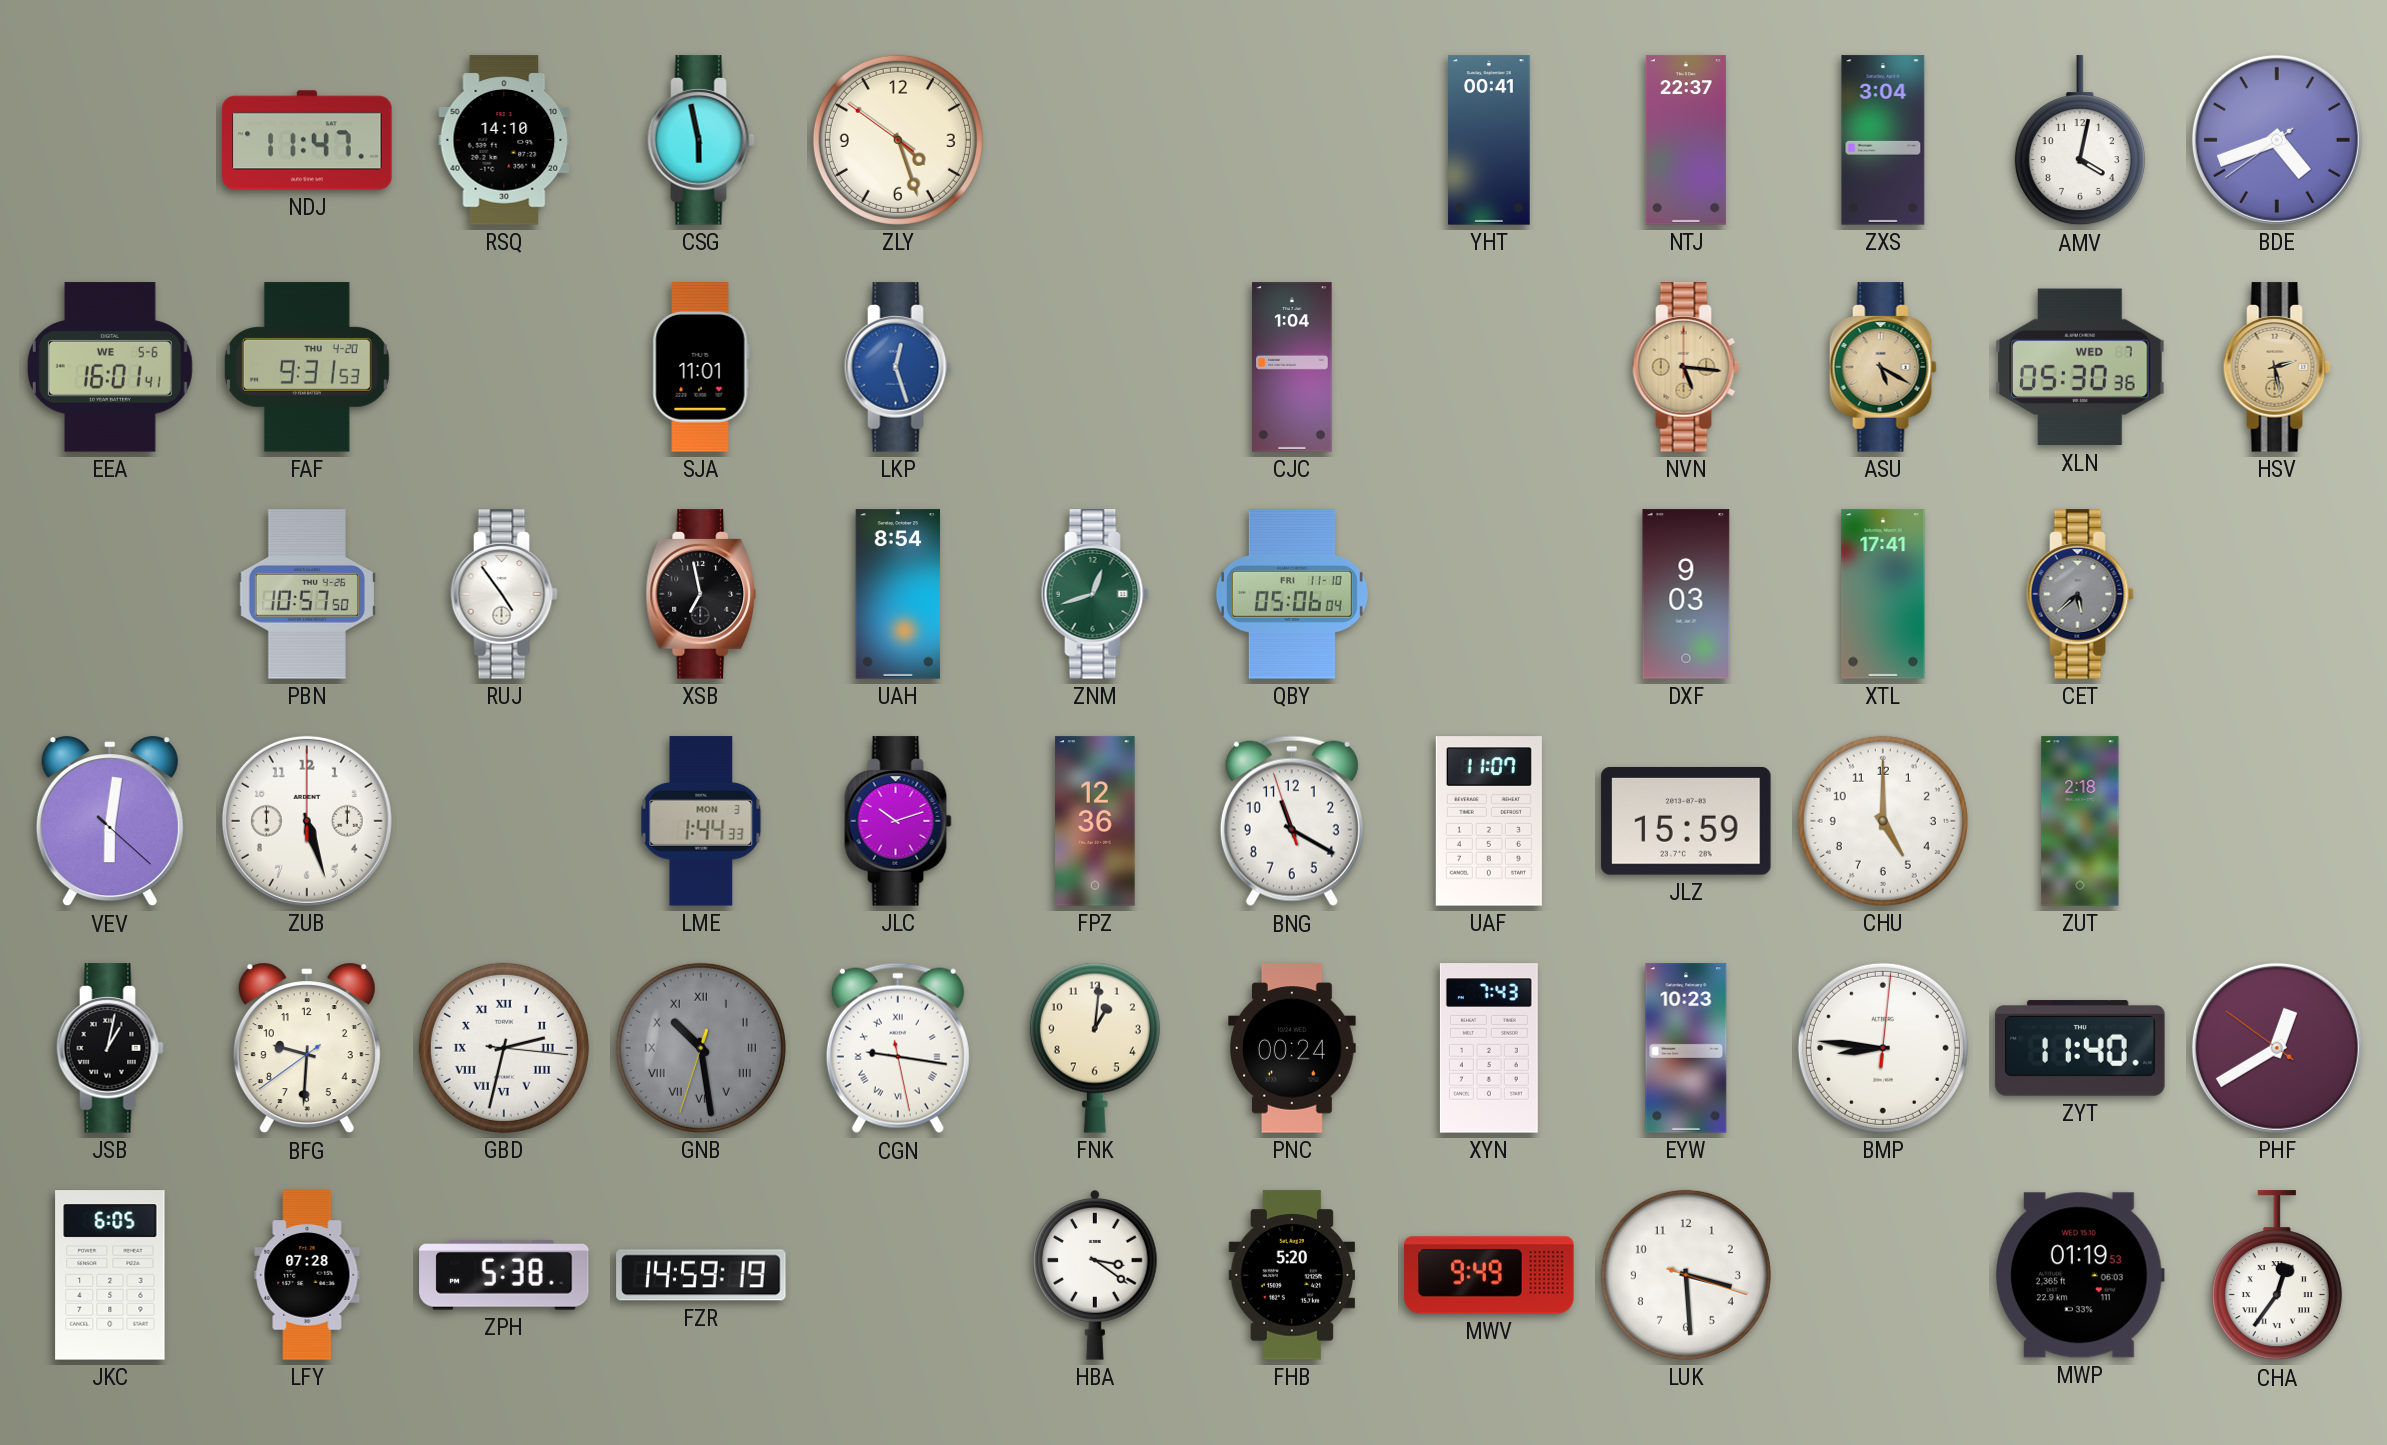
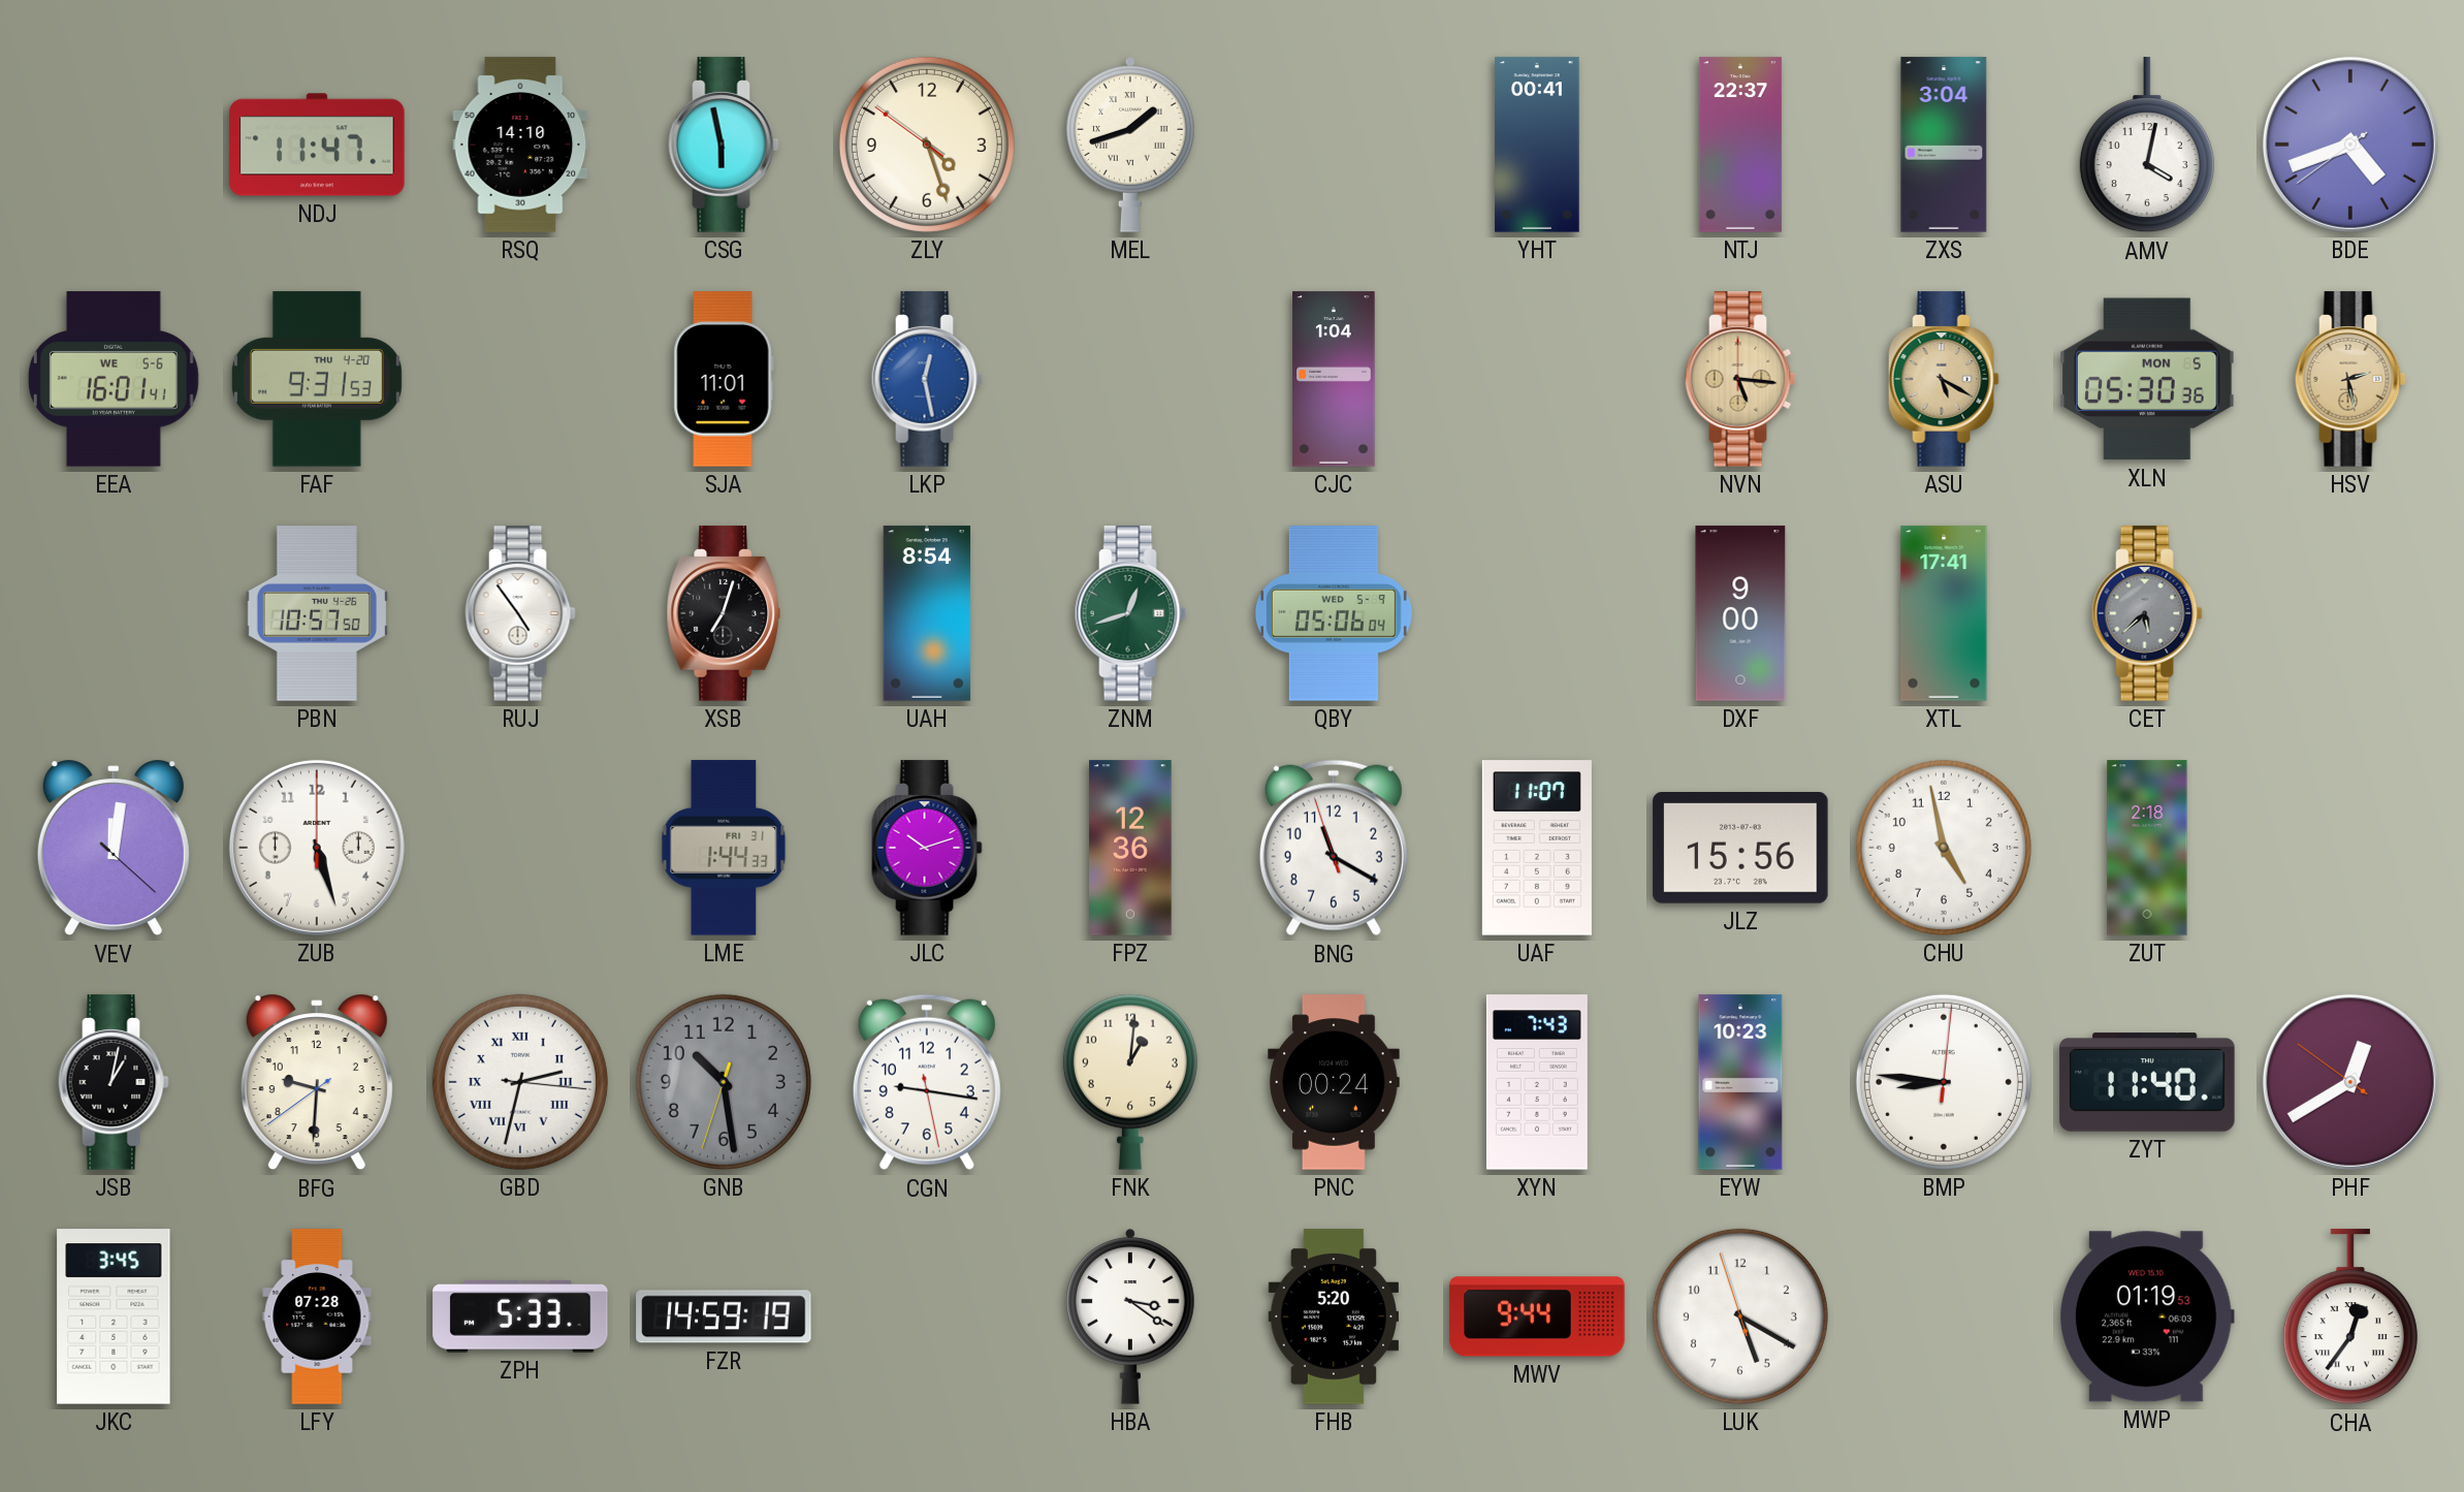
MEL: none -> 1:42
LKP: 12:27 -> 12:28
XLN date: WED 7 -> MON 5
XSB: 6:58 -> 7:03
QBY date: FRI 11-10 -> WED 5-9
DXF: 9:03 -> 9:00
VEV: 6:01 -> 12:01
LME date: MON 3 -> FRI 31
JLZ: 15:59 -> 15:56
CHU: 5:00 -> 4:58
GNB numerals: Roman -> Arabic
CGN numerals: Roman -> Arabic
JKC: 6:05 -> 3:45
ZPH: 5:38 -> 5:33
MWV: 9:49 -> 9:44
LUK: 3:29 -> 5:19
